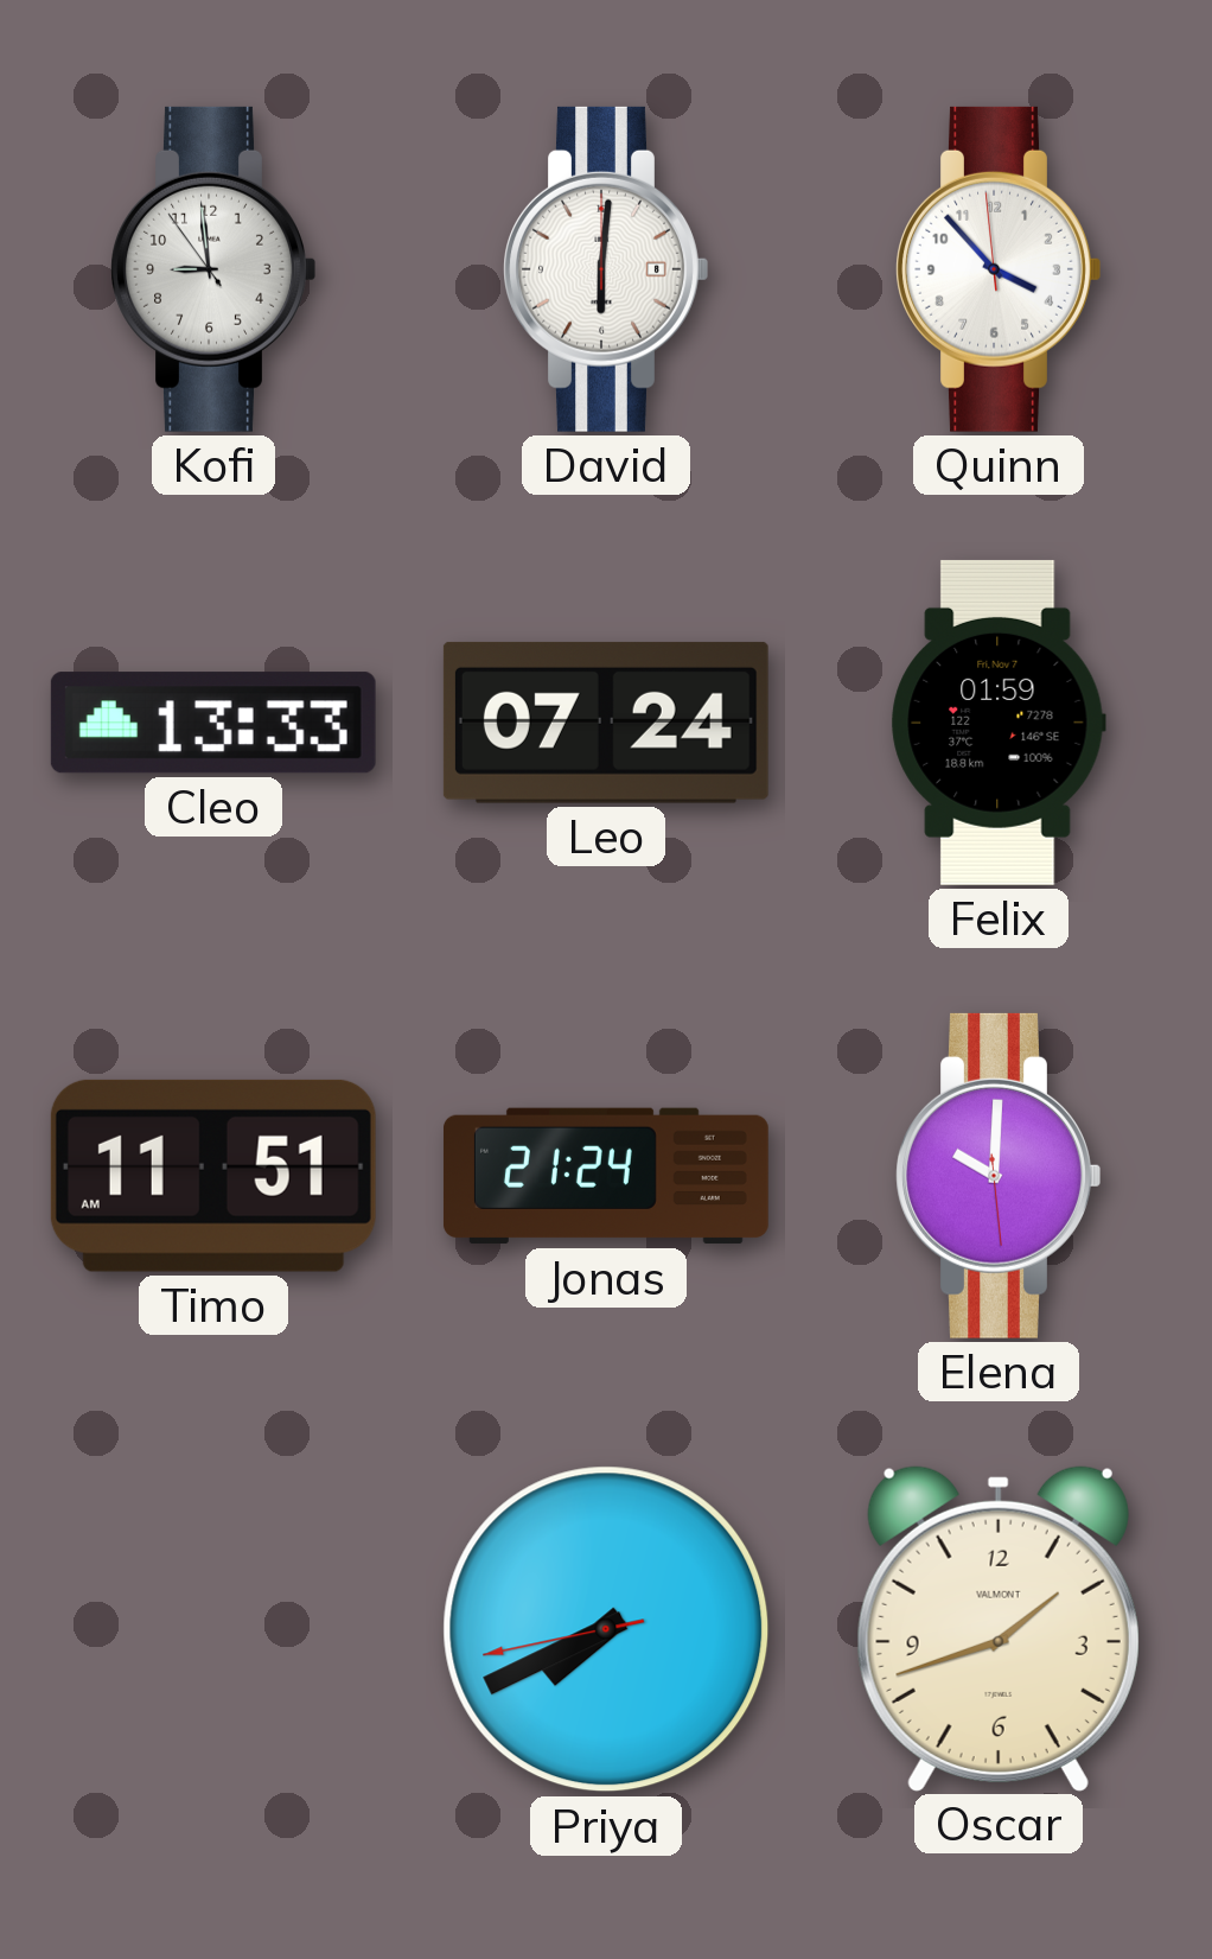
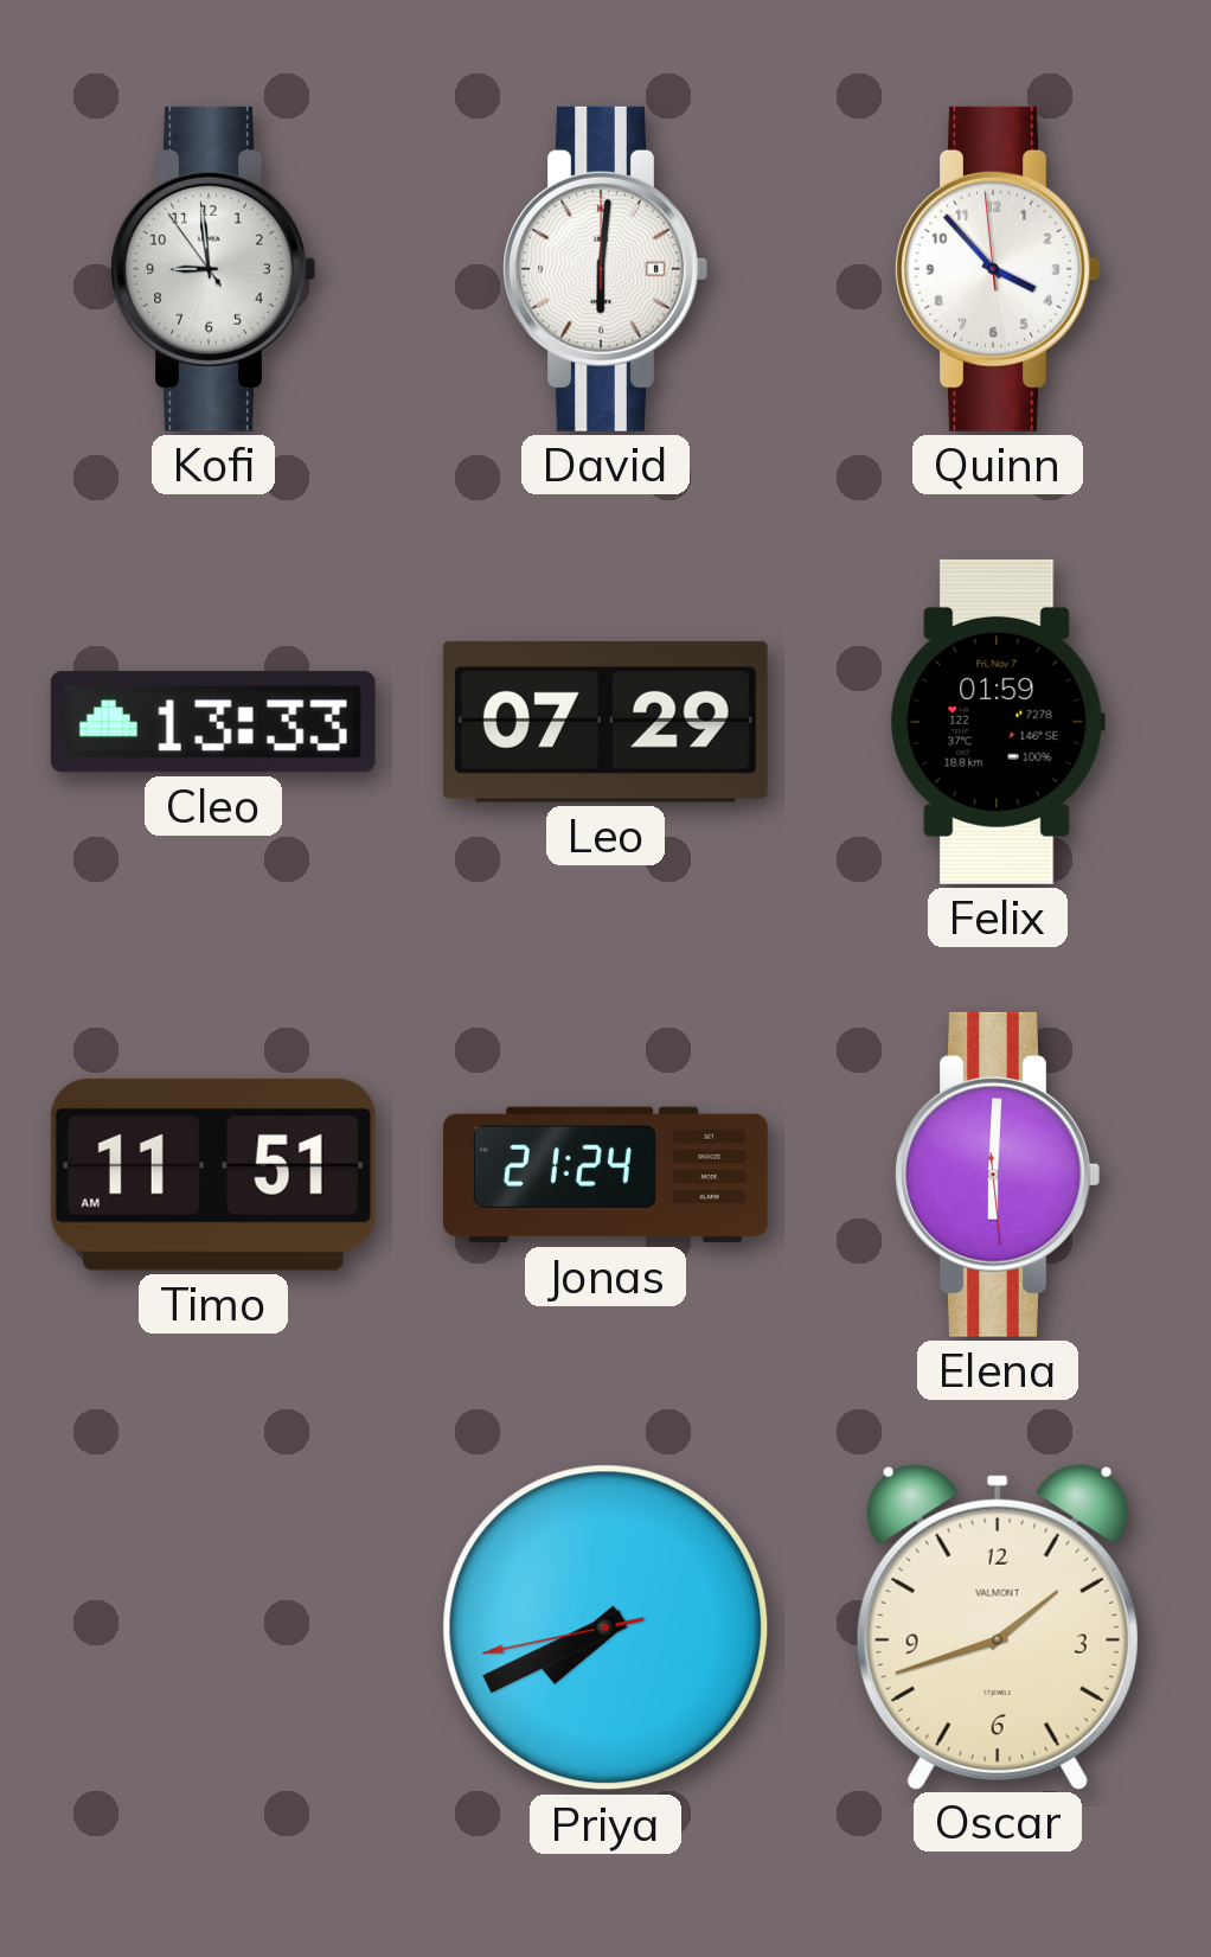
Leo: 07:24 -> 07:29
Elena: 10:00 -> 6:00
